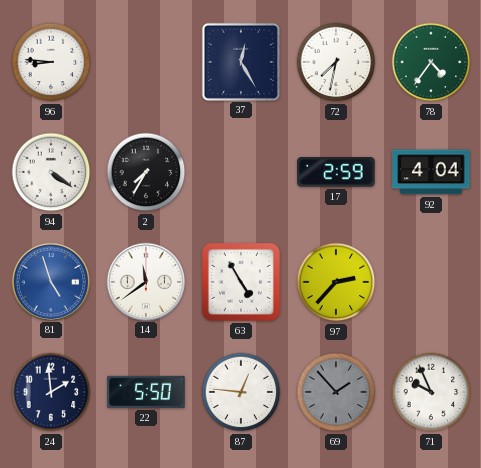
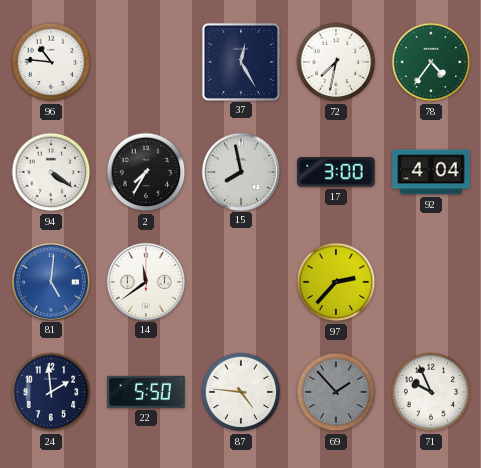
96: 8:46 -> 10:46
15: none -> 7:58
17: 2:59 -> 3:00
81: 4:57 -> 5:01
63: 4:55 -> none
87: 12:46 -> 4:46
